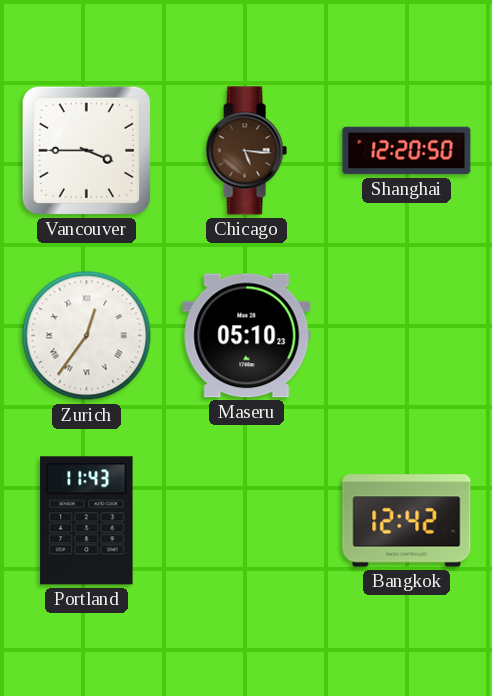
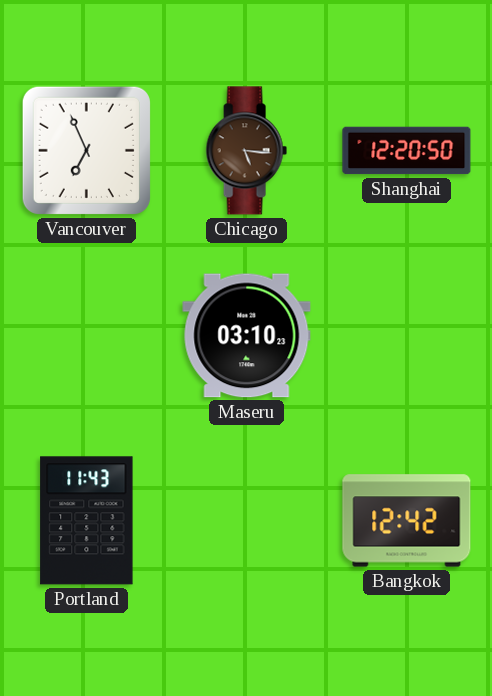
Vancouver: 3:45 -> 6:56
Zurich: 12:36 -> none
Maseru: 05:10 -> 03:10
